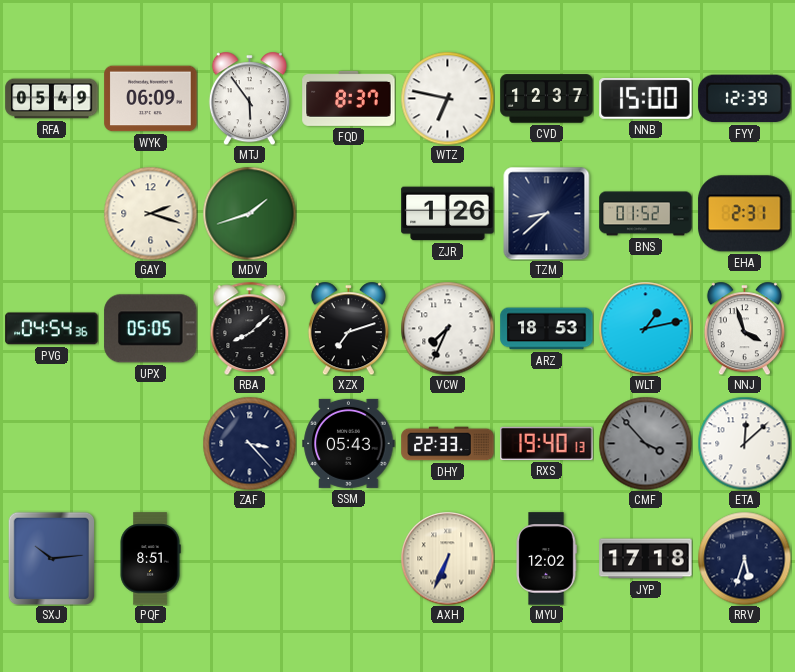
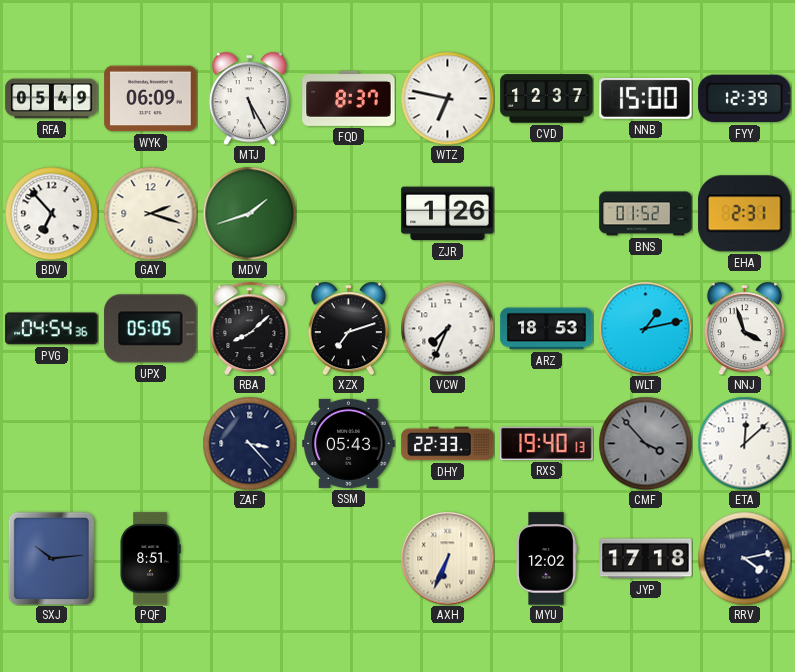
MTJ: 5:54 -> 5:25
BDV: none -> 6:53
TZM: 8:38 -> none
RRV: 5:33 -> 4:13
